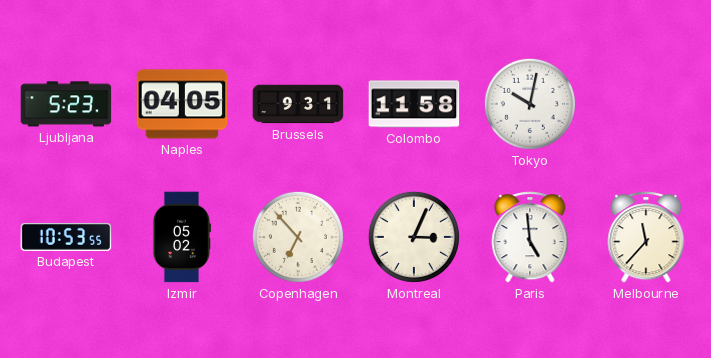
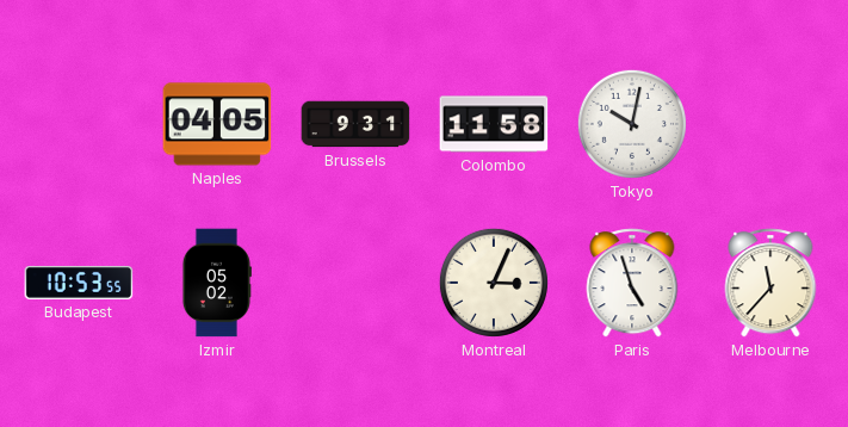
Ljubljana: 5:23 -> none
Copenhagen: 6:53 -> none
Paris: 4:59 -> 4:57
